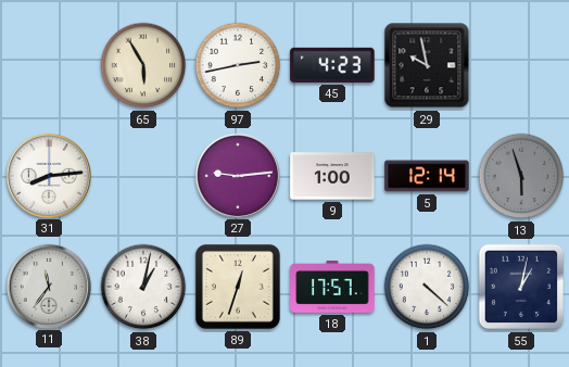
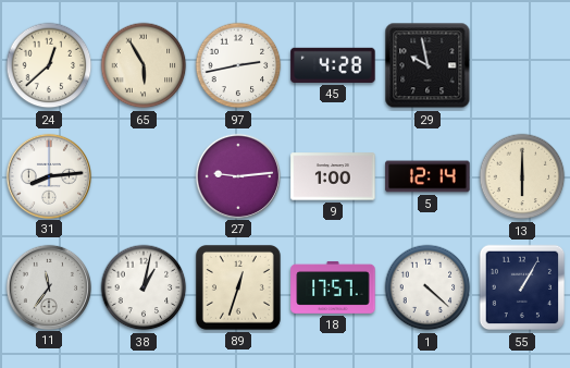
24: none -> 12:38
45: 4:23 -> 4:28
13: 5:57 -> 6:00
13 dial: grey -> cream
55: 1:02 -> 1:05
